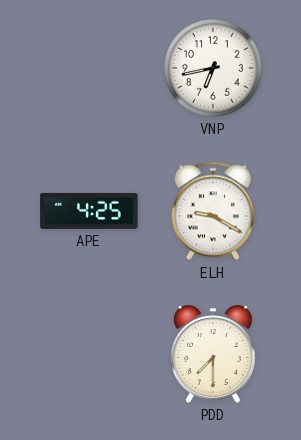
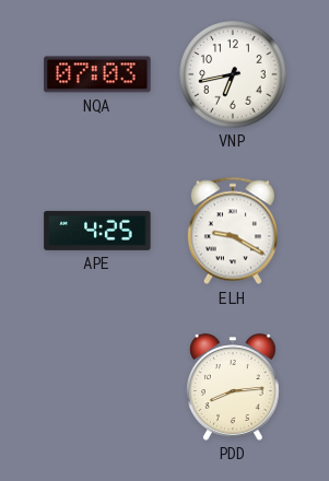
NQA: none -> 07:03
PDD: 7:30 -> 8:14
